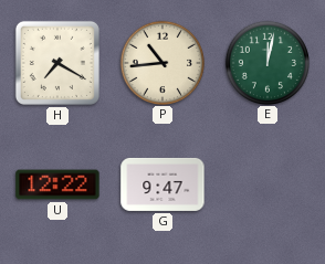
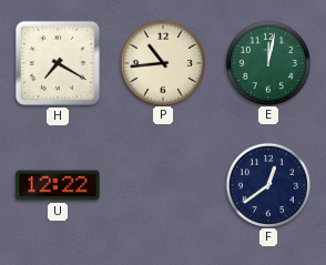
G: 9:47 -> none
F: none -> 12:39
